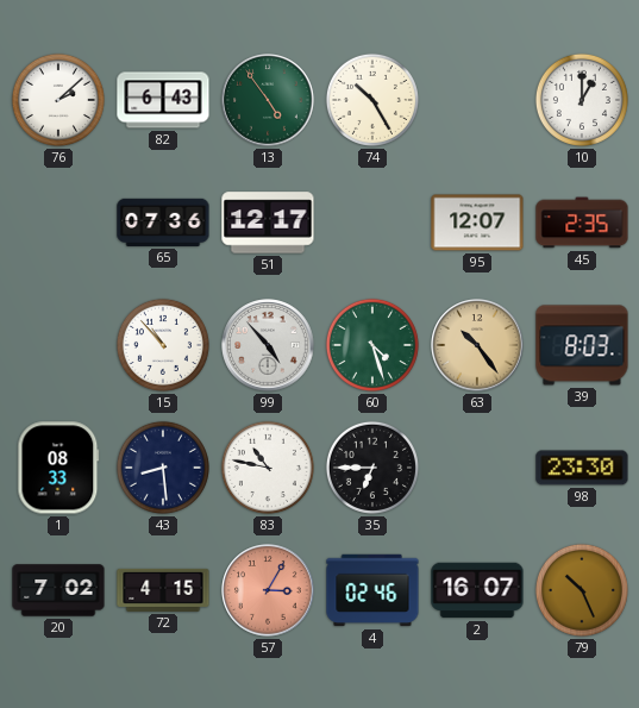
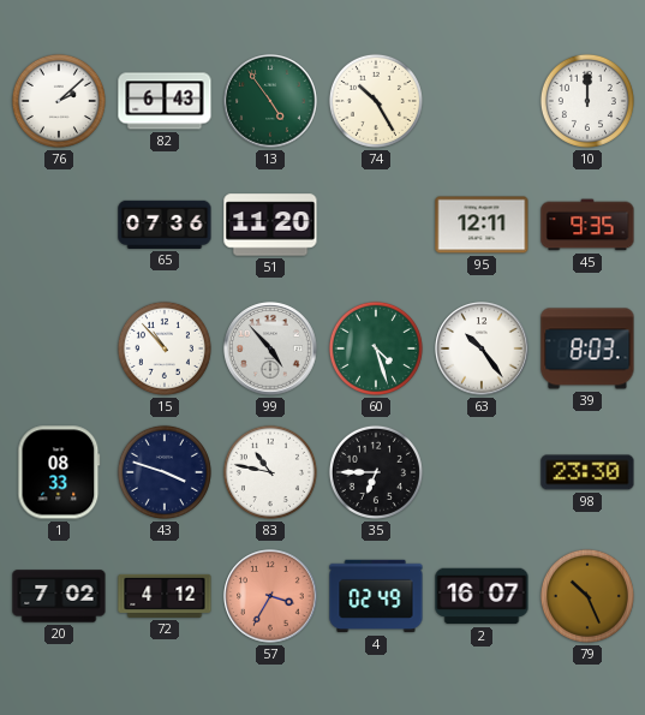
10: 1:00 -> 12:00
51: 12:17 -> 11:20
95: 12:07 -> 12:11
45: 2:35 -> 9:35
63 dial: champagne -> white
43: 8:29 -> 3:48
72: 4:15 -> 4:12
57: 3:05 -> 3:35
4: 02:46 -> 02:49
